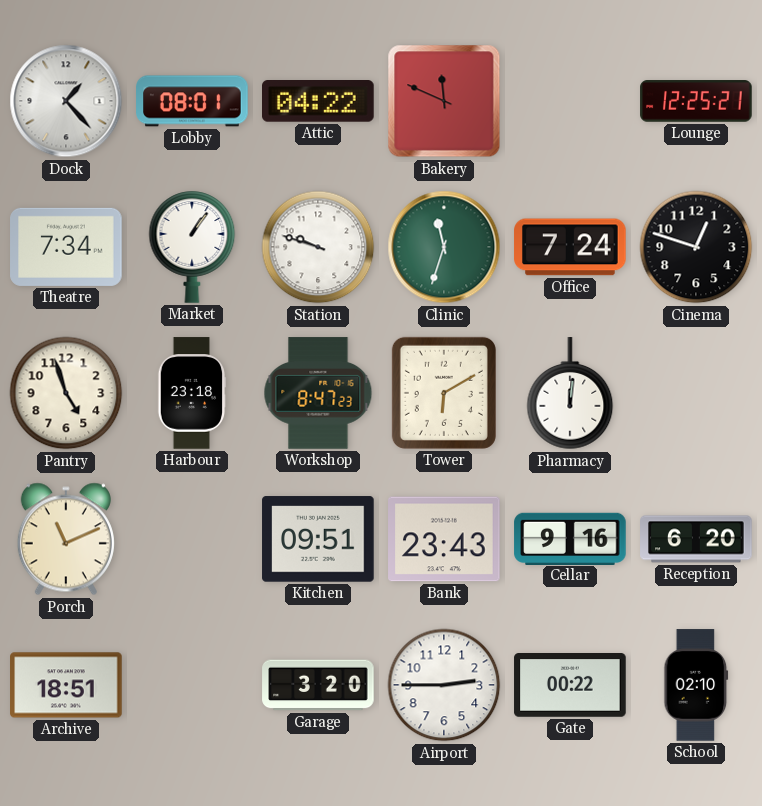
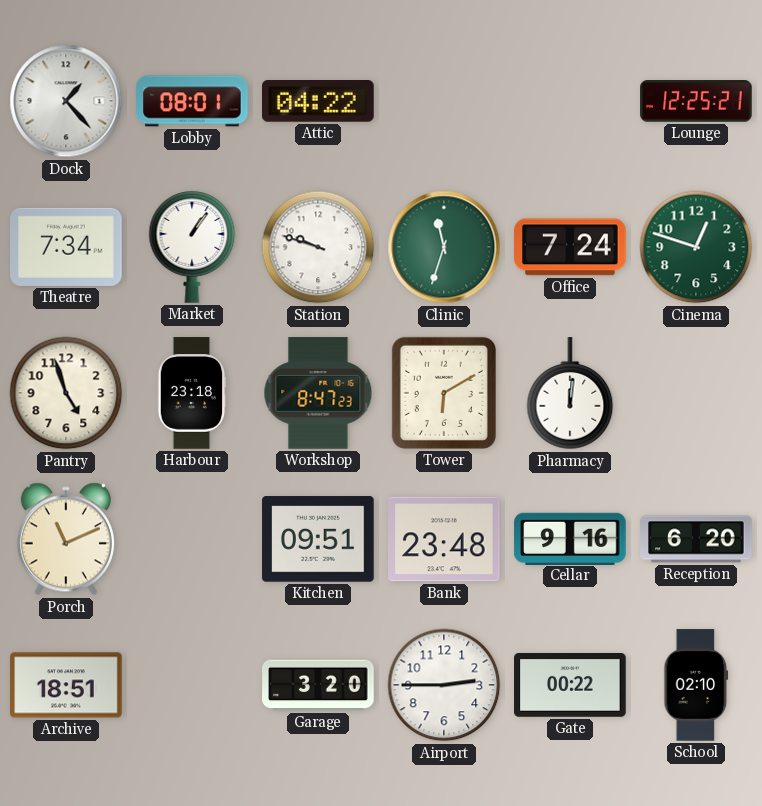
Bakery: 11:49 -> none
Cinema dial: black -> green
Bank: 23:43 -> 23:48
